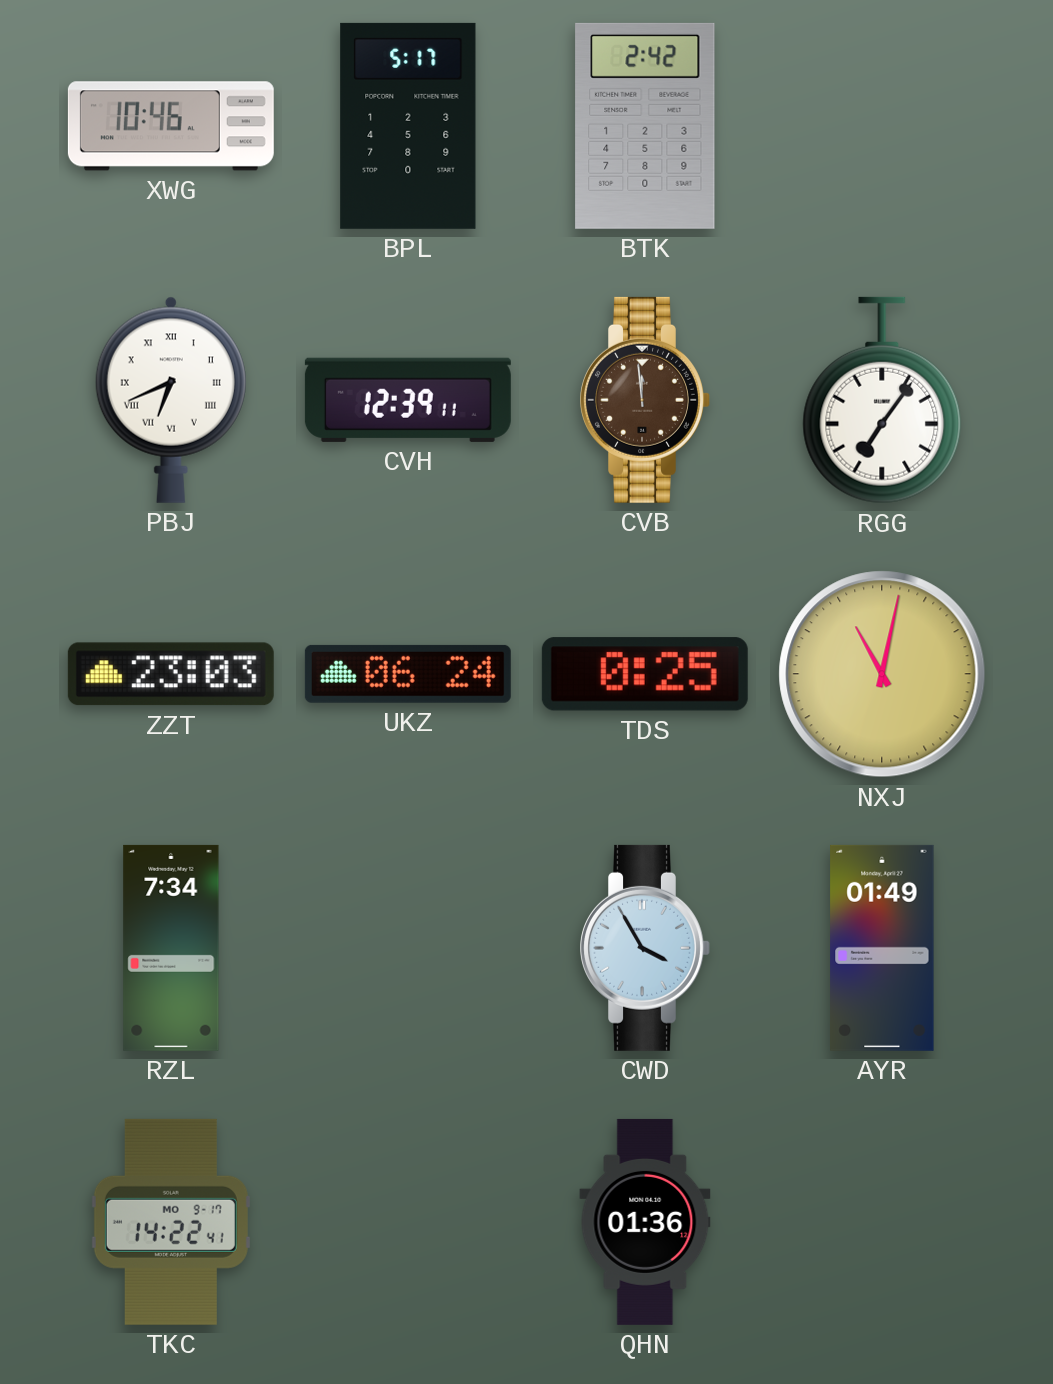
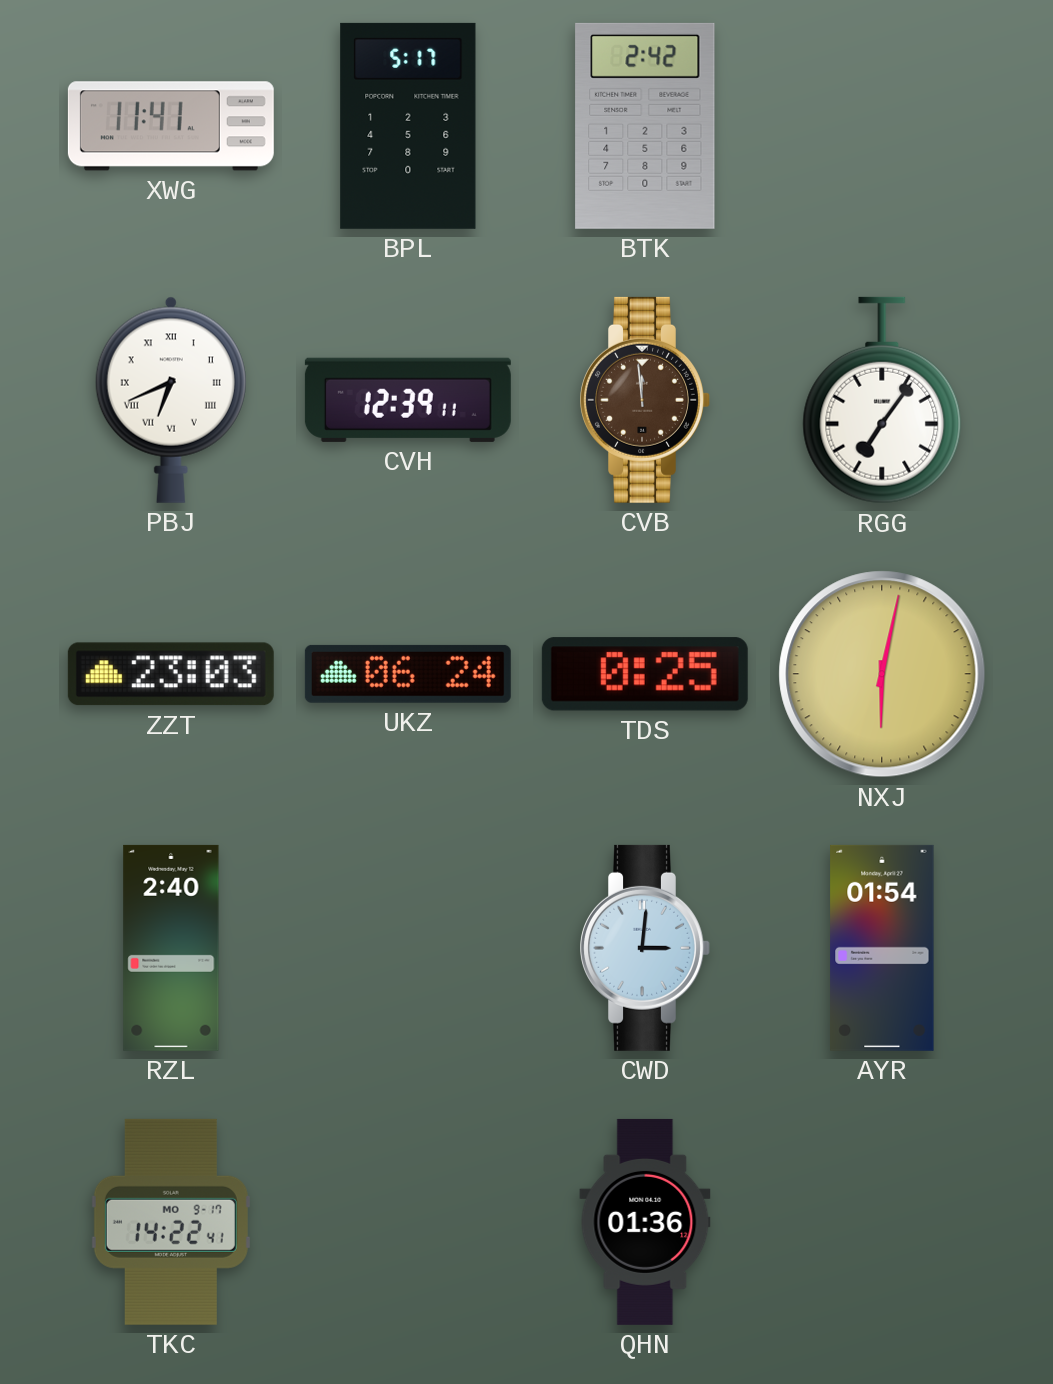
XWG: 10:46 -> 11:41
NXJ: 11:02 -> 6:02
RZL: 7:34 -> 2:40
CWD: 3:55 -> 3:01
AYR: 01:49 -> 01:54
